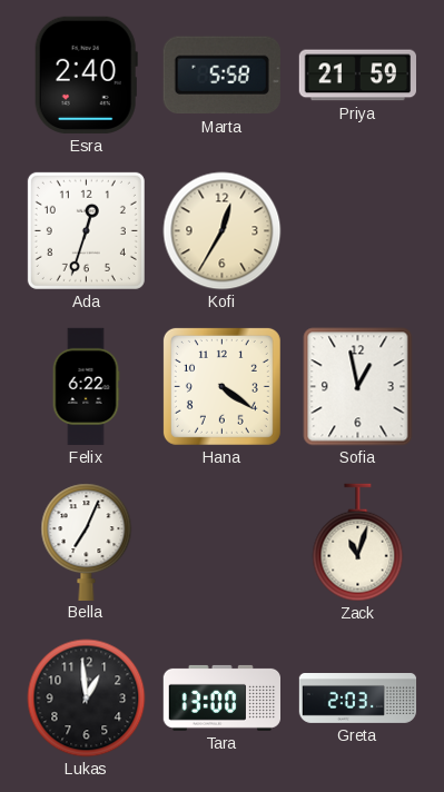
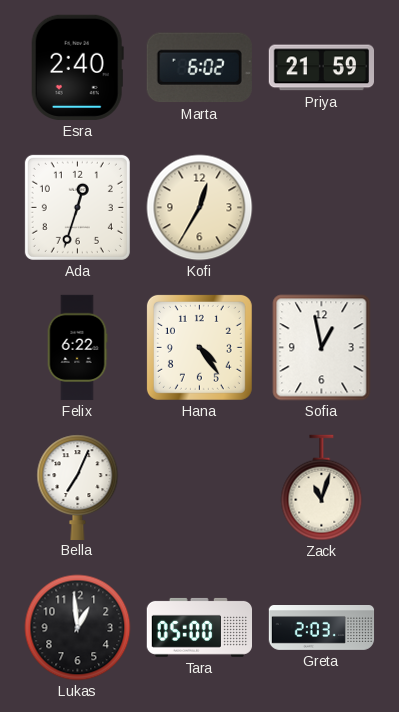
Marta: 5:58 -> 6:02
Hana: 4:21 -> 4:24
Tara: 13:00 -> 05:00
